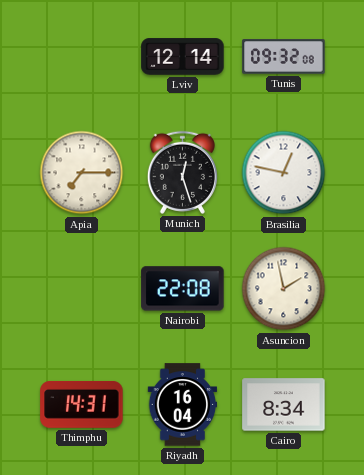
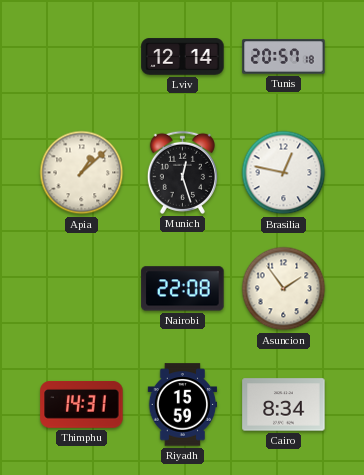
Tunis: 09:32 -> 20:57
Apia: 7:15 -> 1:08
Asuncion: 1:58 -> 1:54
Riyadh: 16:04 -> 15:59
